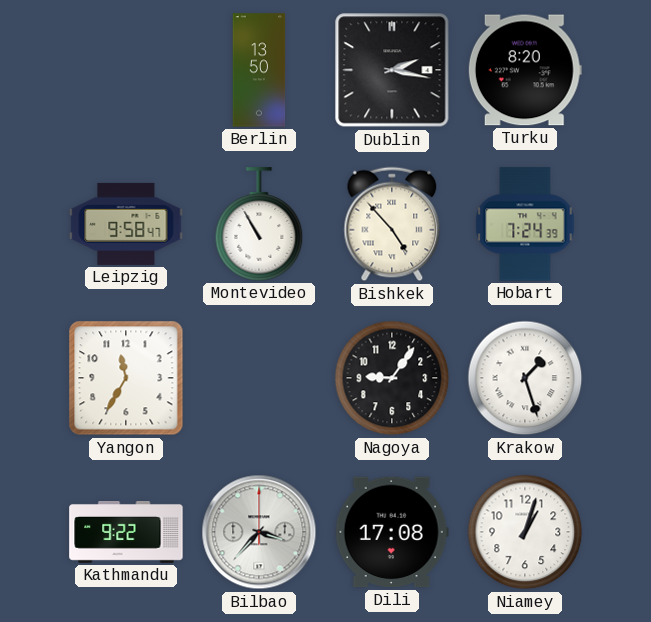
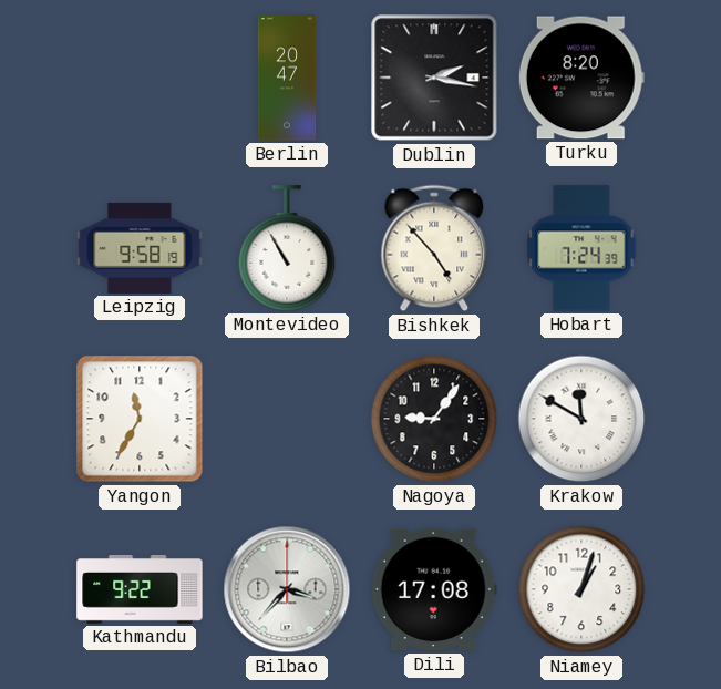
Berlin: 13:50 -> 20:47
Leipzig: 9:58:47 -> 9:58:19
Krakow: 1:27 -> 11:50
